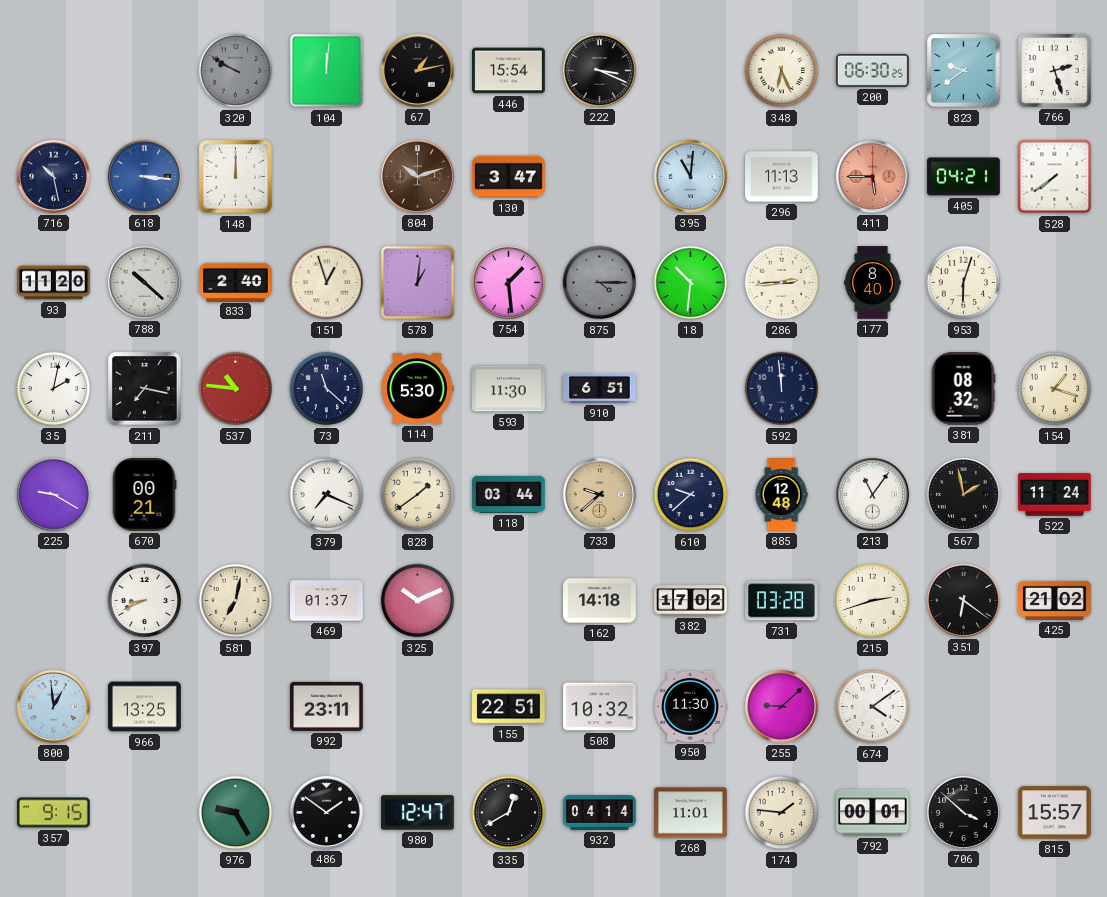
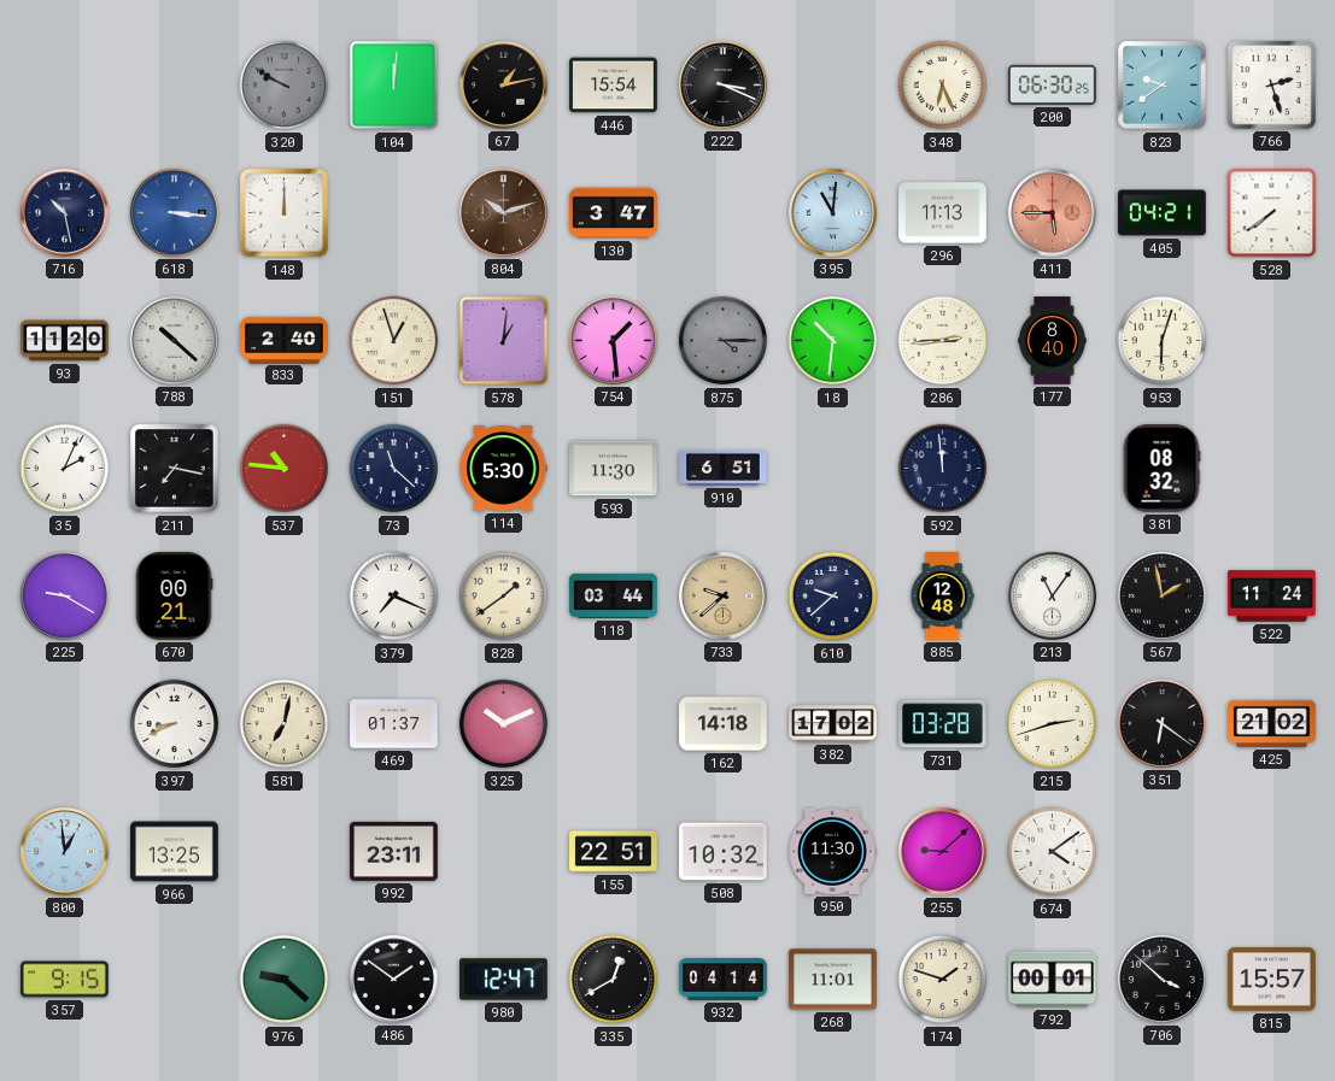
35: 2:02 -> 2:04
154: 1:18 -> none
976: 9:25 -> 9:22
174: 1:46 -> 1:48
